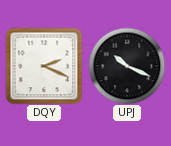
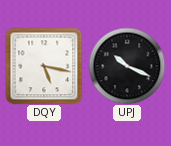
DQY: 2:19 -> 5:17
